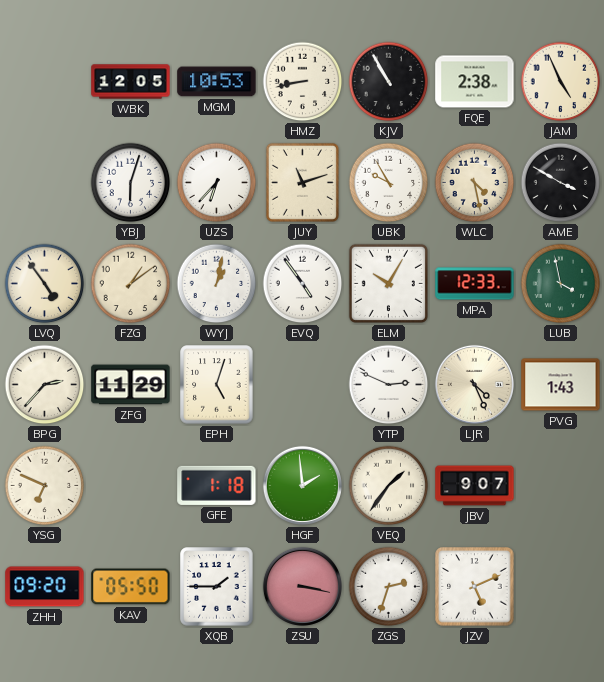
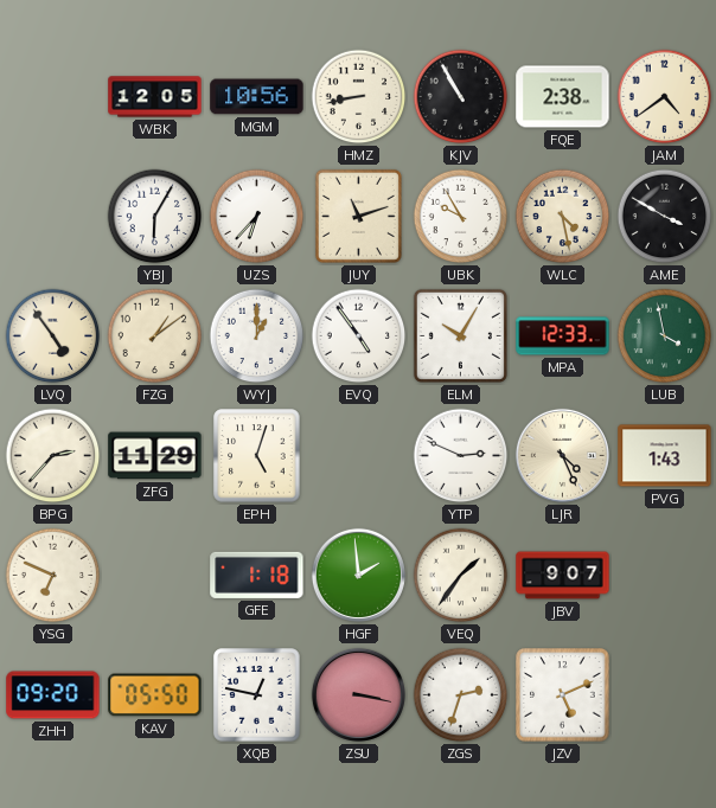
MGM: 10:53 -> 10:56
JAM: 4:56 -> 4:39
YBJ: 6:03 -> 6:05
WYJ: 1:02 -> 1:00
XQB: 1:45 -> 12:47
